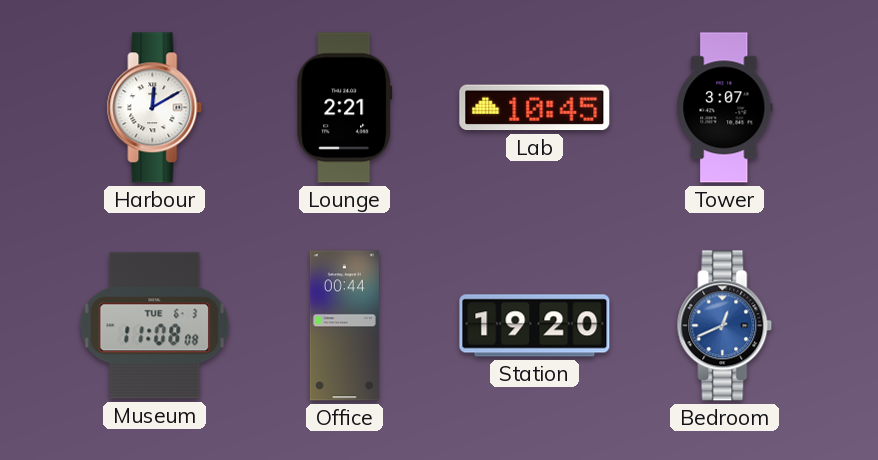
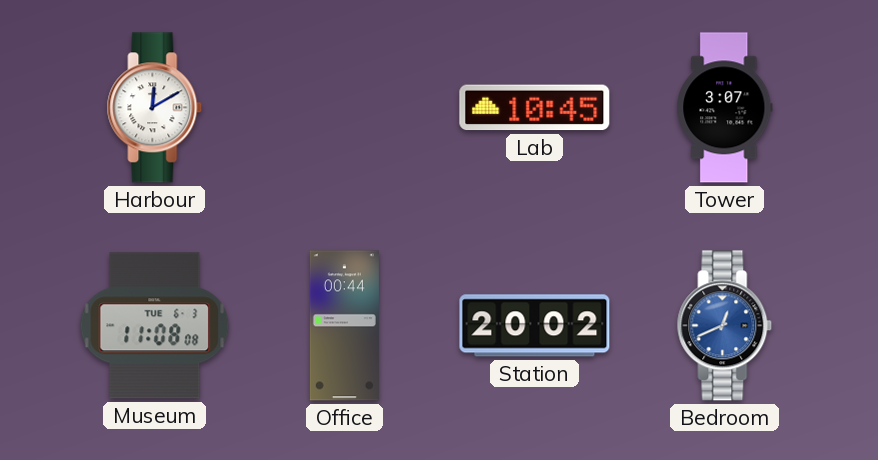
Lounge: 2:21 -> none
Station: 19:20 -> 20:02
